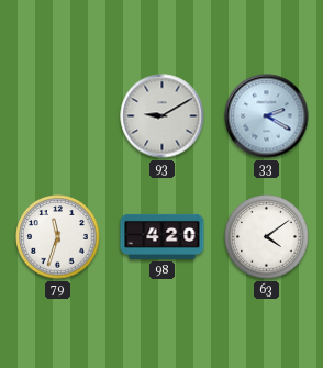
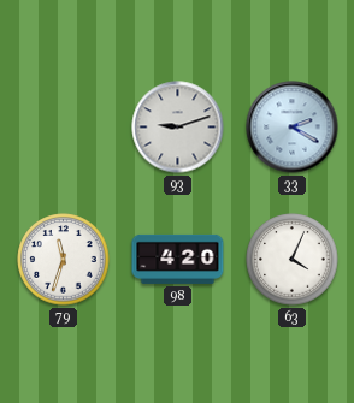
93: 9:10 -> 9:12
63: 4:09 -> 4:04
